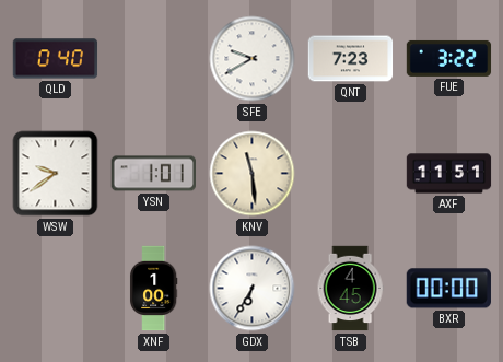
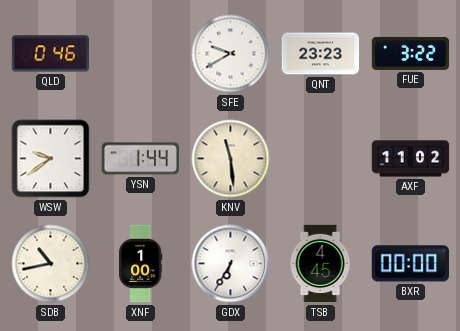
QLD: 0:40 -> 0:46
QNT: 7:23 -> 23:23
YSN: 1:01 -> 1:44
AXF: 11:51 -> 11:02
SDB: none -> 10:43
